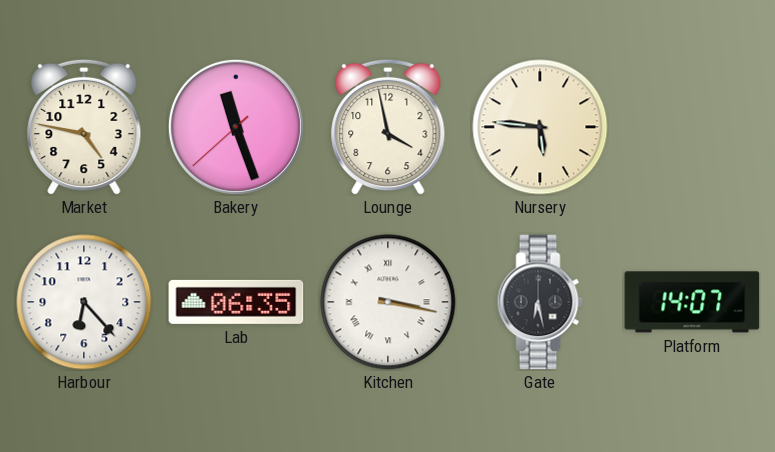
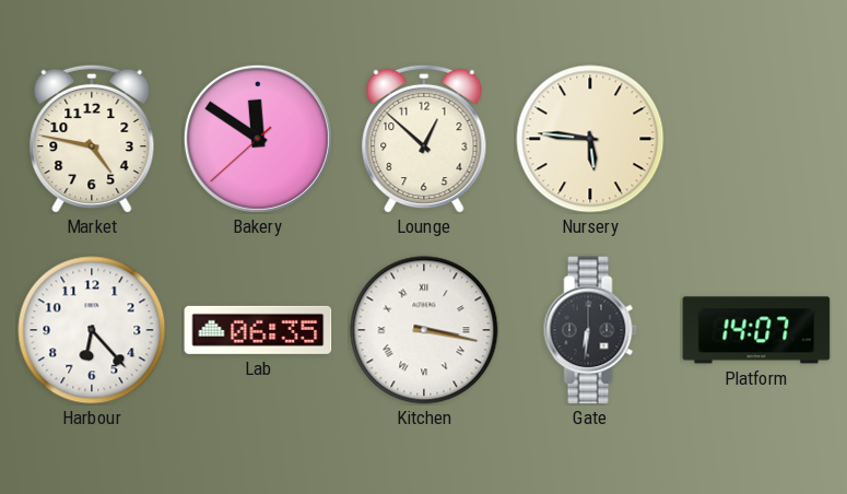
Bakery: 11:26 -> 11:50
Lounge: 3:58 -> 12:52
Gate: 6:28 -> 6:31
